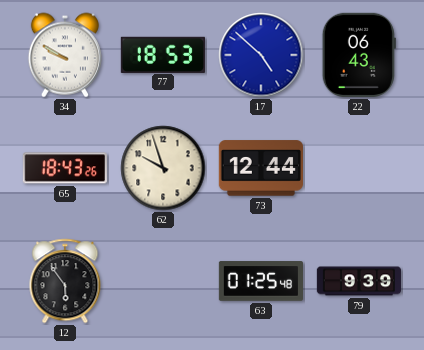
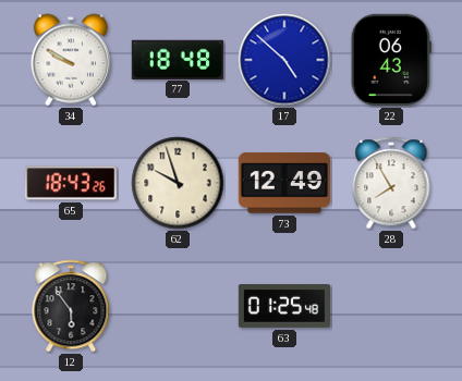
77: 18:53 -> 18:48
73: 12:44 -> 12:49
28: none -> 7:55
79: 9:39 -> none
